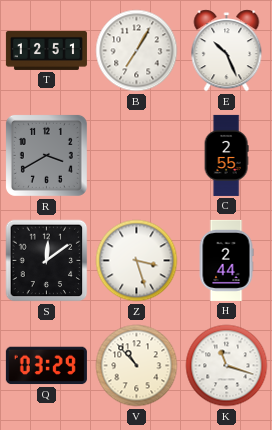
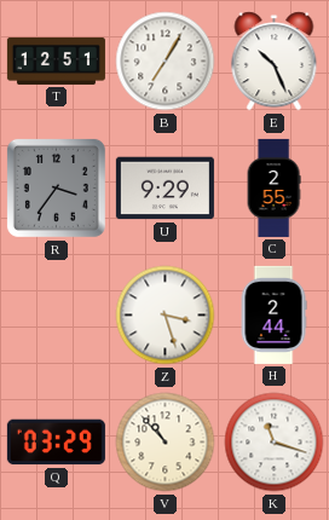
R: 3:40 -> 3:36
U: none -> 9:29
S: 12:09 -> none
